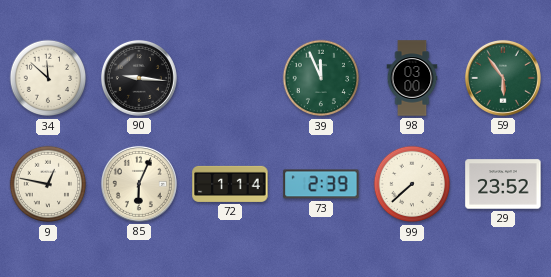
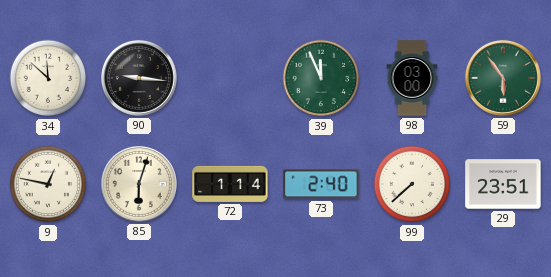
85: 6:04 -> 6:03
73: 2:39 -> 2:40
29: 23:52 -> 23:51
